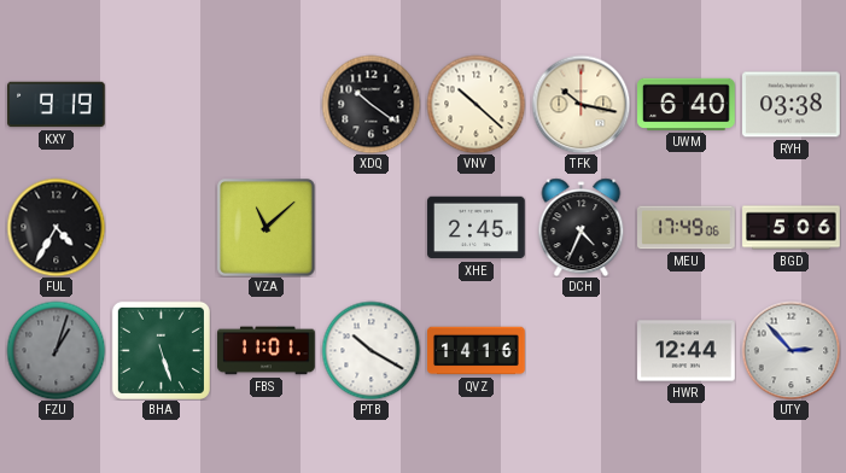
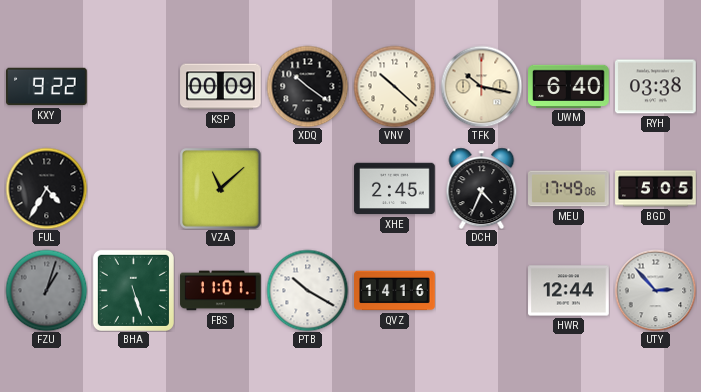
KXY: 9:19 -> 9:22
KSP: none -> 00:09
BGD: 5:06 -> 5:05
